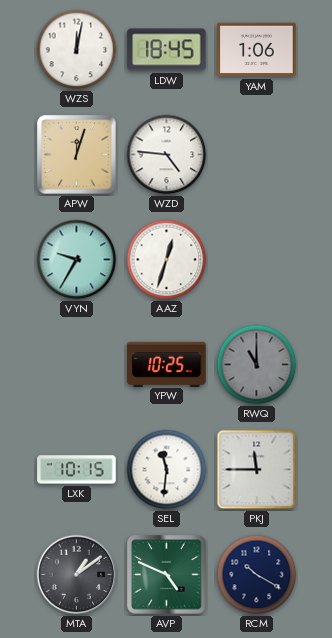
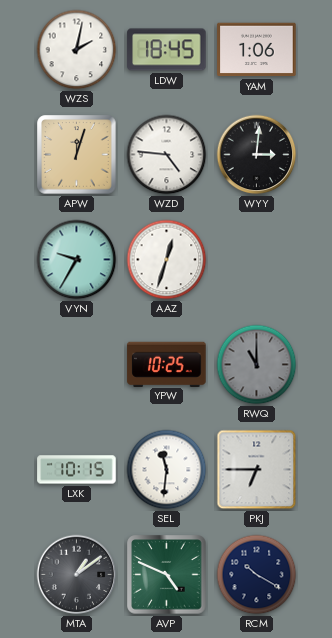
WZS: 12:02 -> 2:02
WYY: none -> 3:01
PKJ: 11:45 -> 6:45
